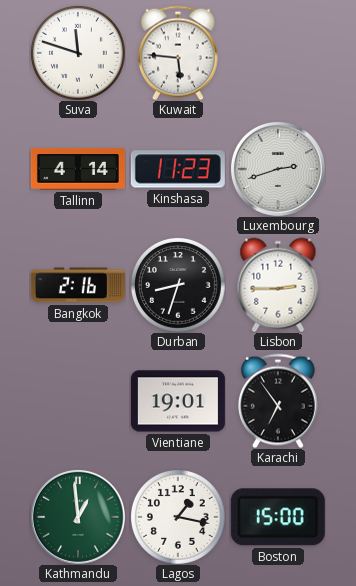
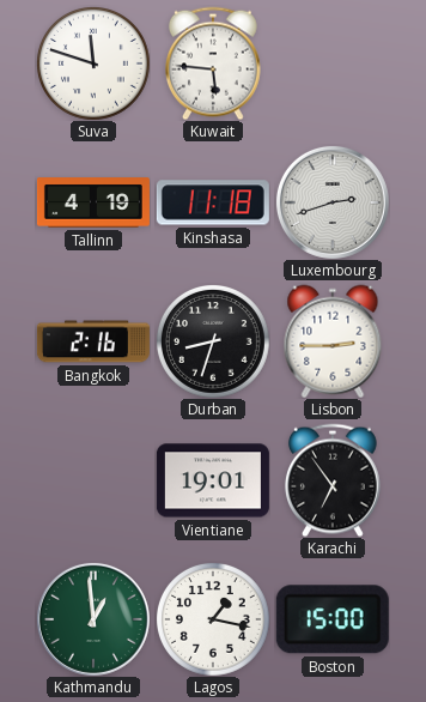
Tallinn: 4:14 -> 4:19
Kinshasa: 11:23 -> 11:18
